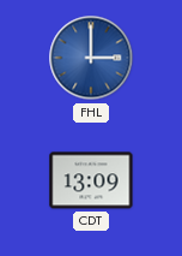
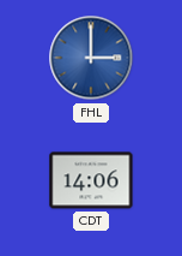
CDT: 13:09 -> 14:06
